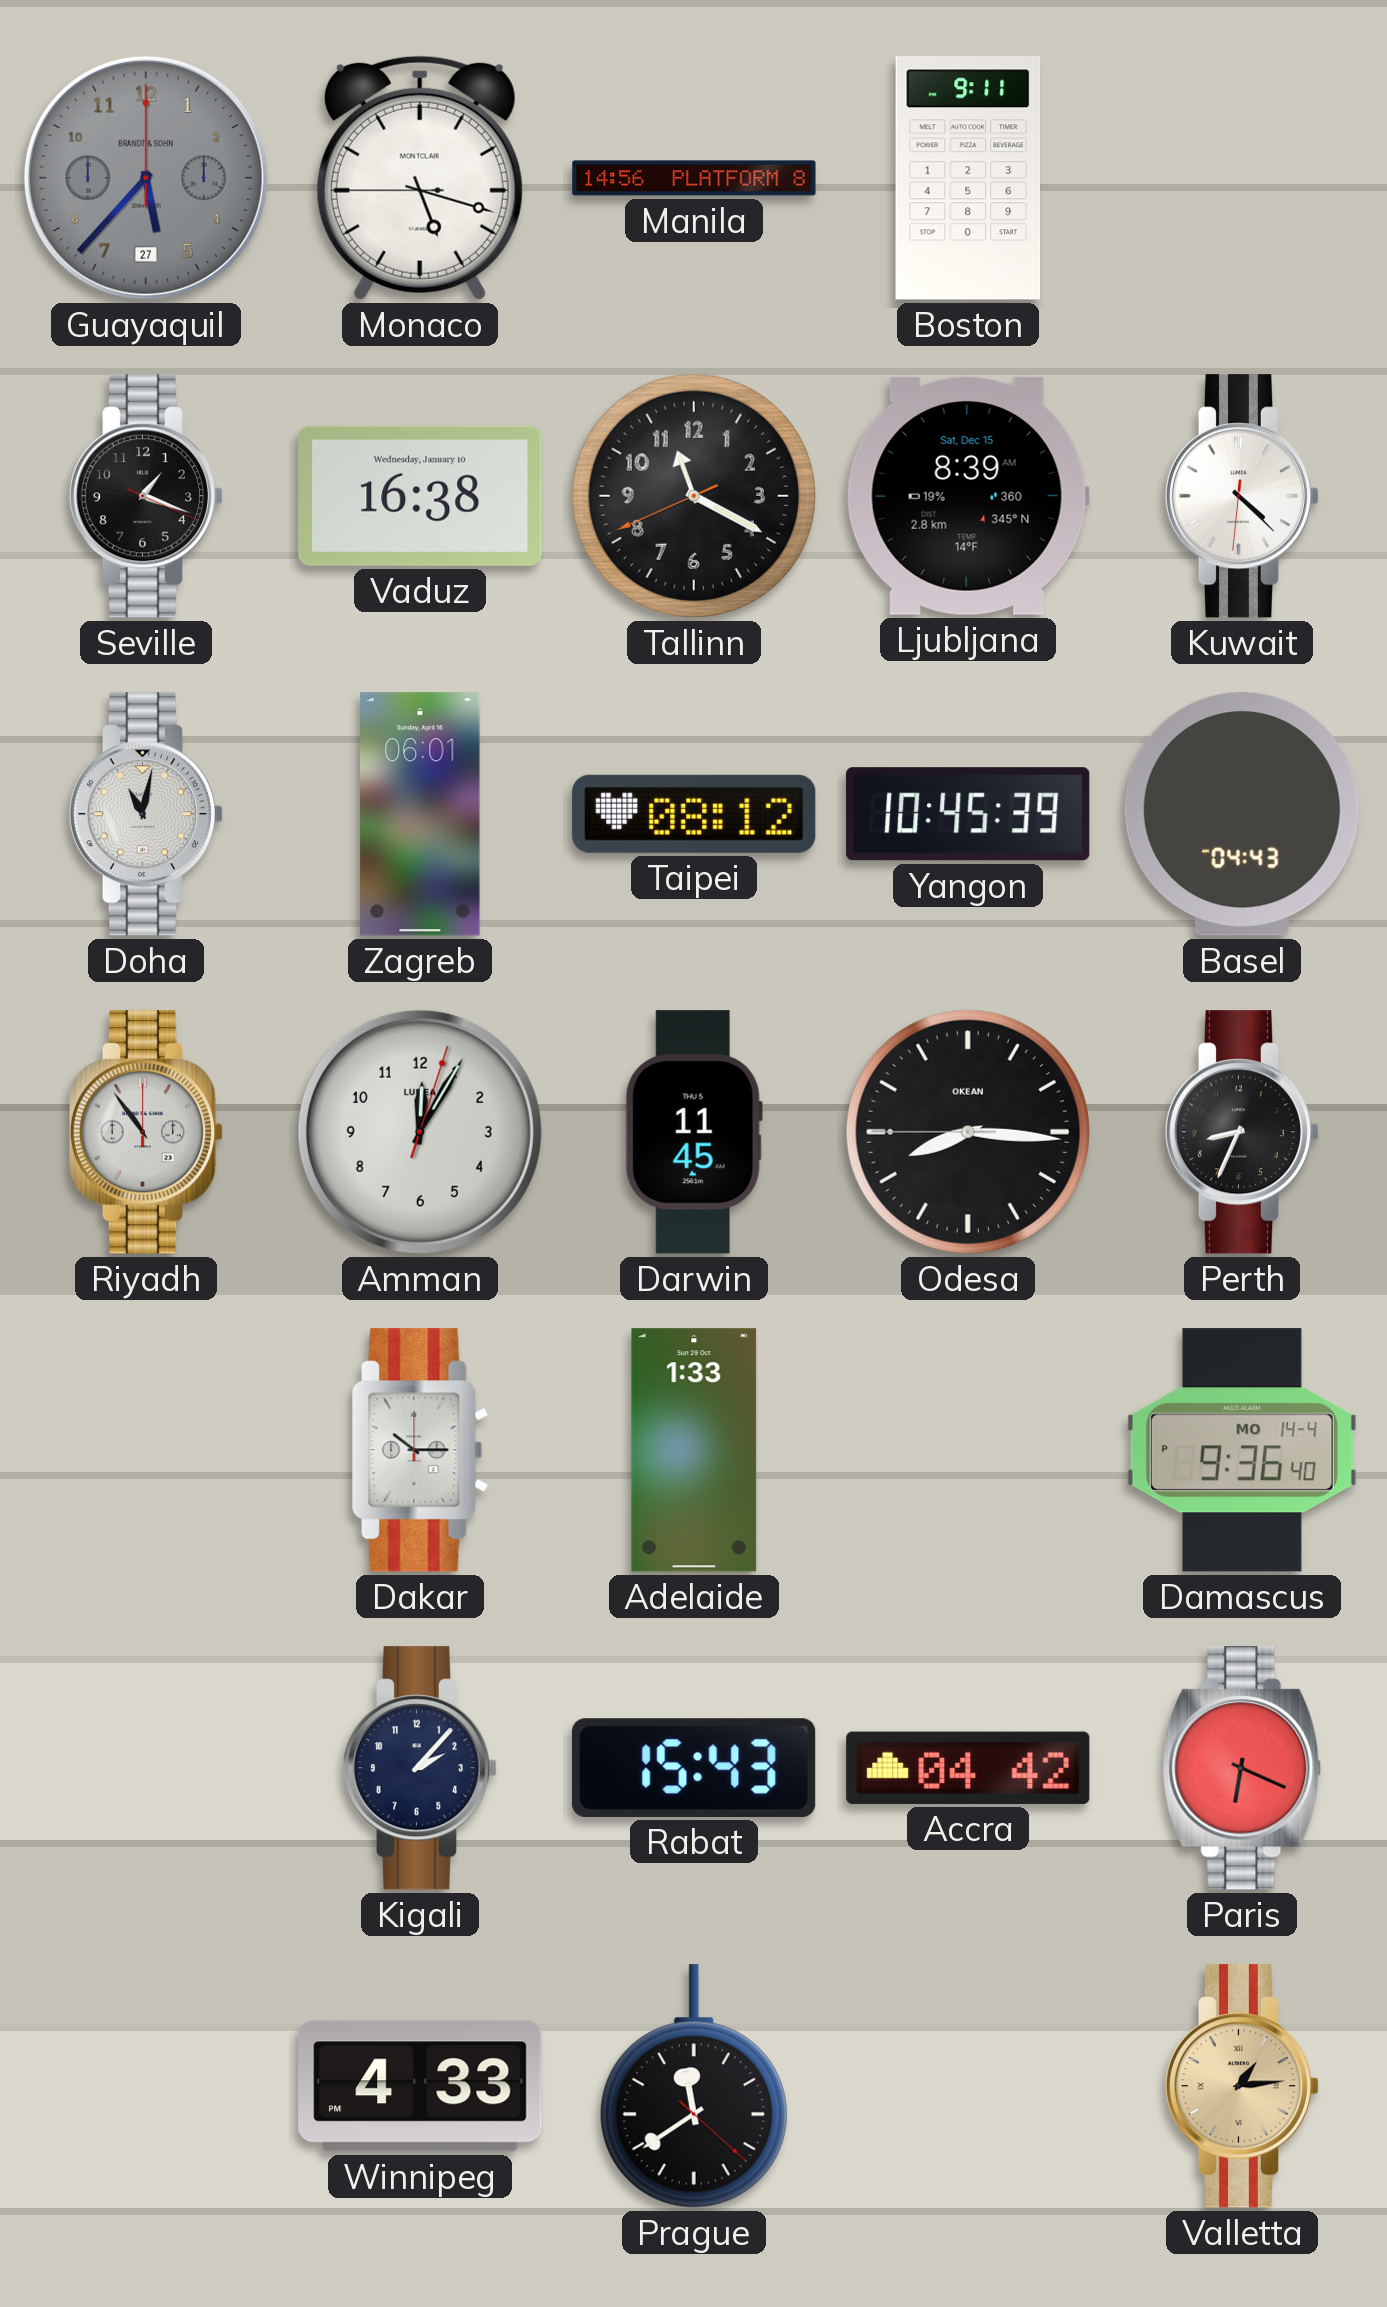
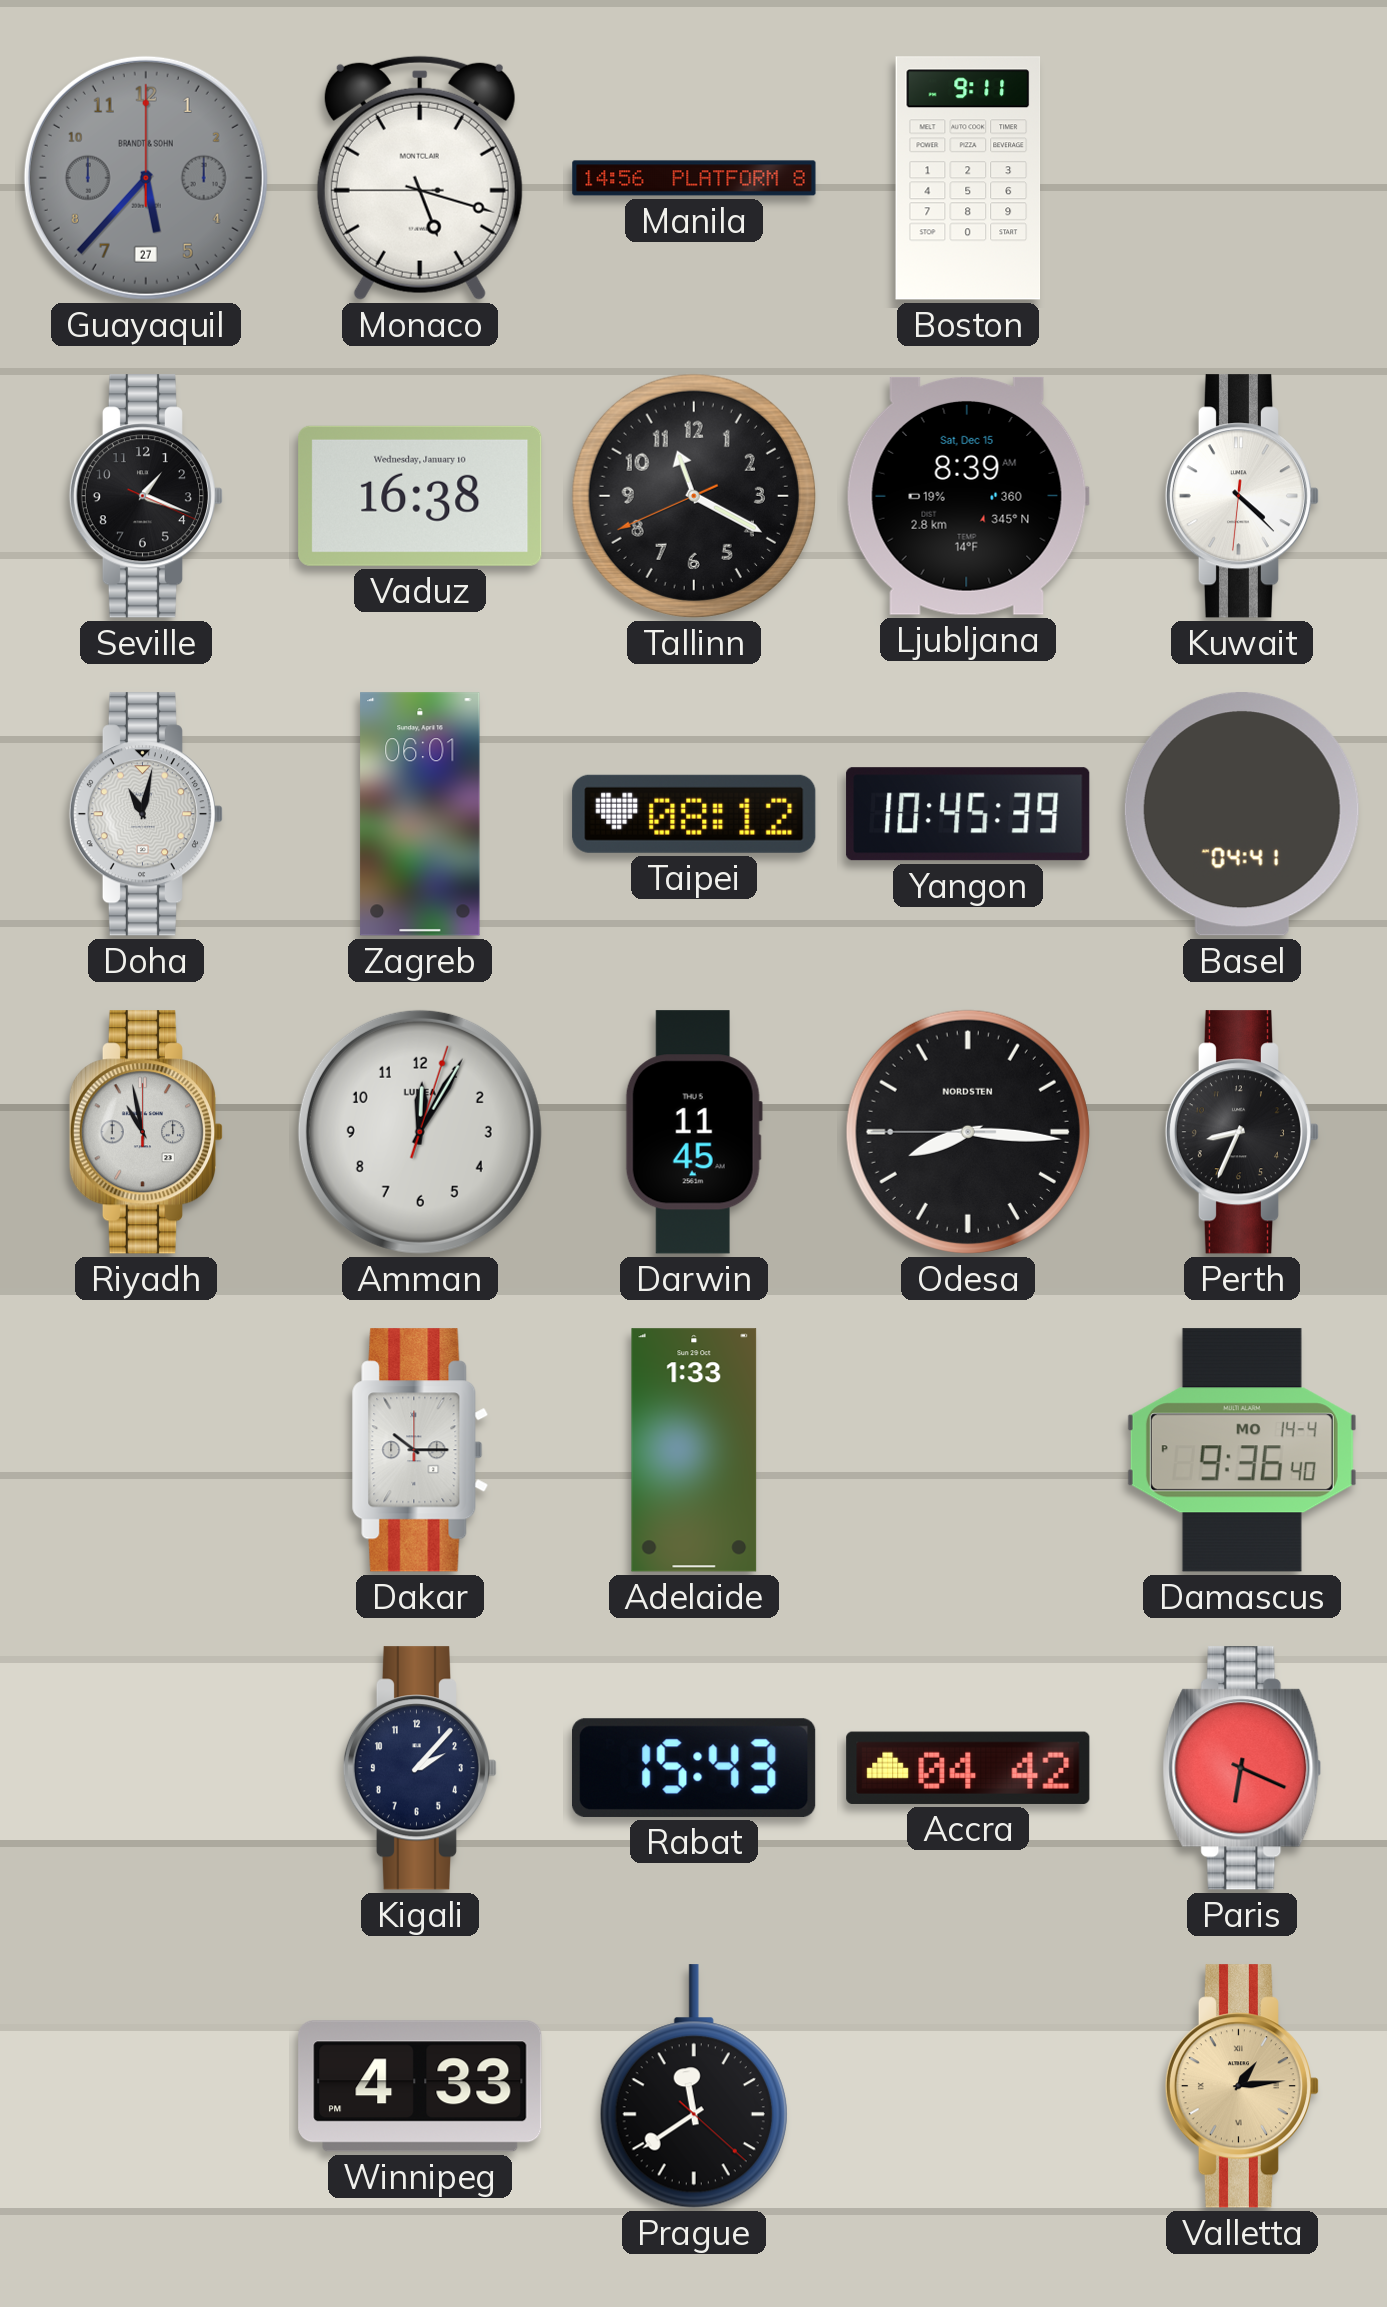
Basel: 04:43 -> 04:41
Riyadh: 10:54 -> 10:58
Odesa brand: OKEAN -> NORDSTEN
